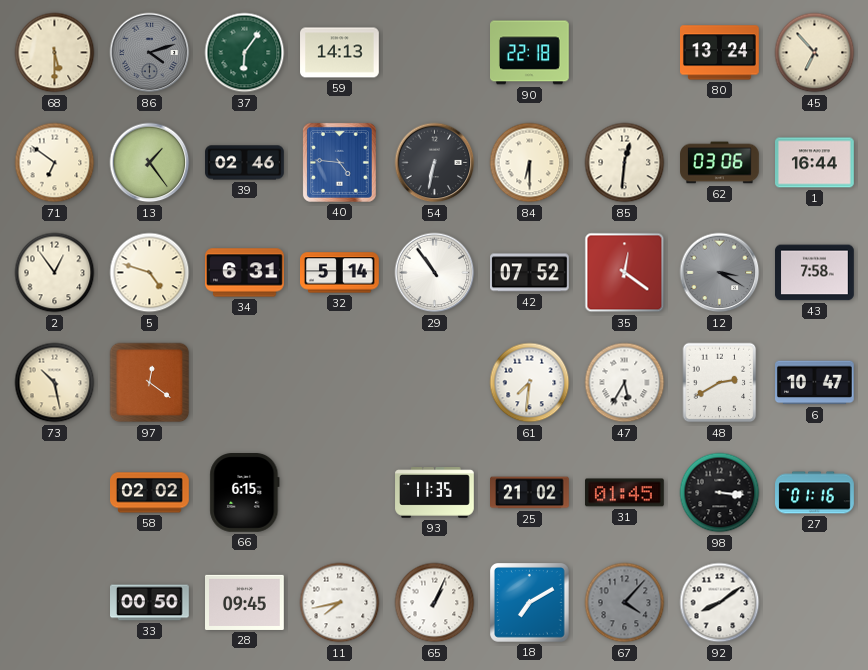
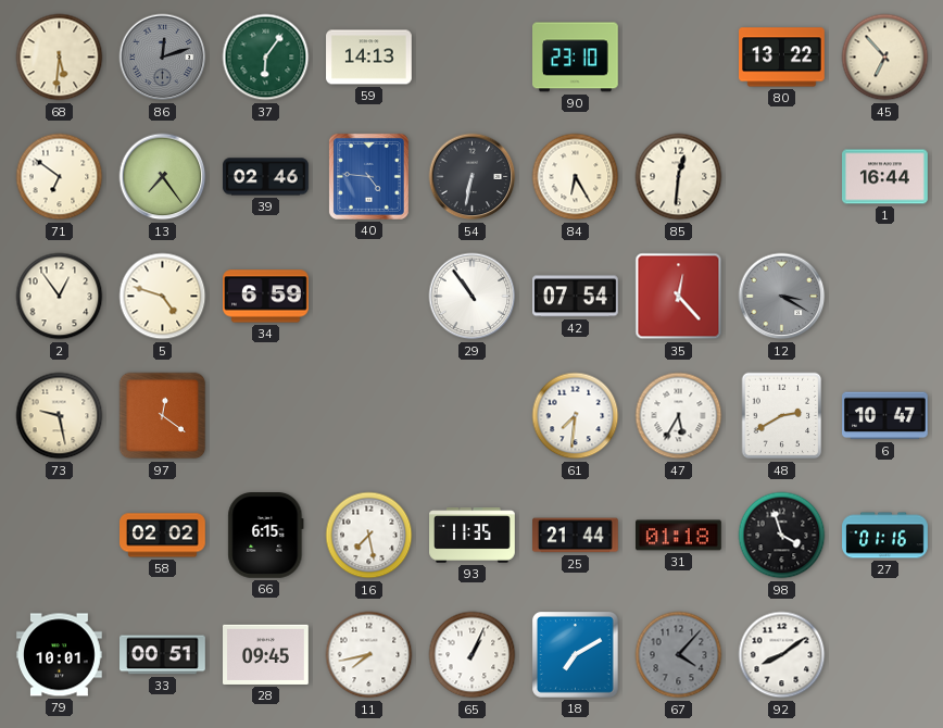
68: 5:30 -> 5:31
86: 4:12 -> 12:12
90: 22:18 -> 23:10
80: 13:24 -> 13:22
13: 1:24 -> 7:24
84: 6:30 -> 6:25
62: 03:06 -> none
34: 6:31 -> 6:59
32: 5:14 -> none
42: 07:52 -> 07:54
35: 12:21 -> 12:23
43: 7:58 -> none
73: 10:28 -> 9:28
16: none -> 7:28
25: 21:02 -> 21:44
31: 01:45 -> 01:18
98: 3:16 -> 3:57
79: none -> 10:01
33: 00:50 -> 00:51
